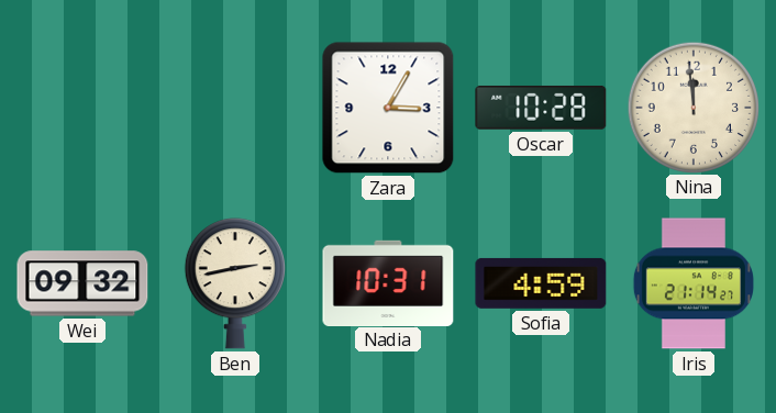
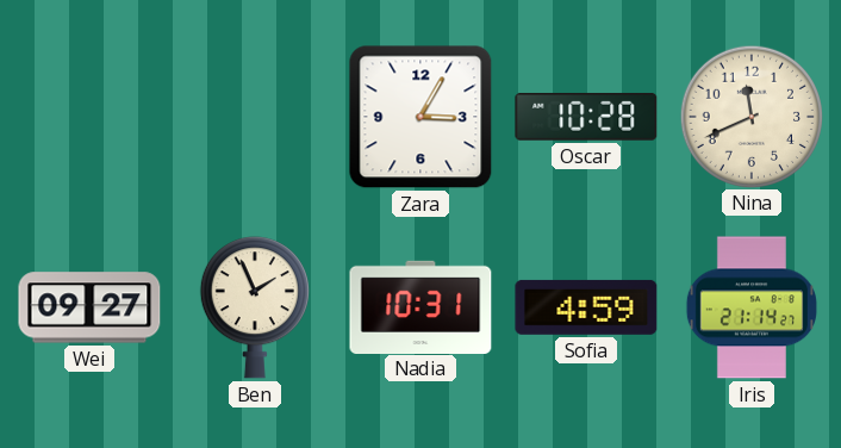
Nina: 11:59 -> 11:41
Wei: 09:32 -> 09:27
Ben: 2:43 -> 1:56
